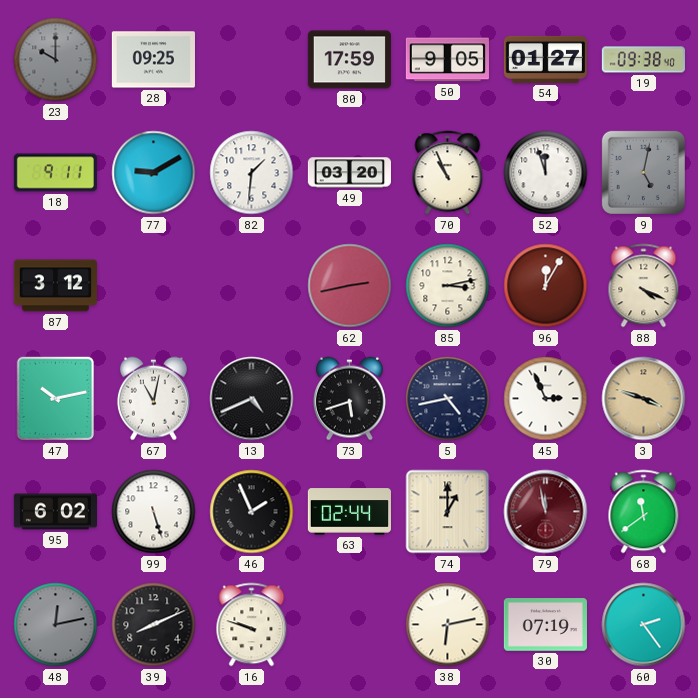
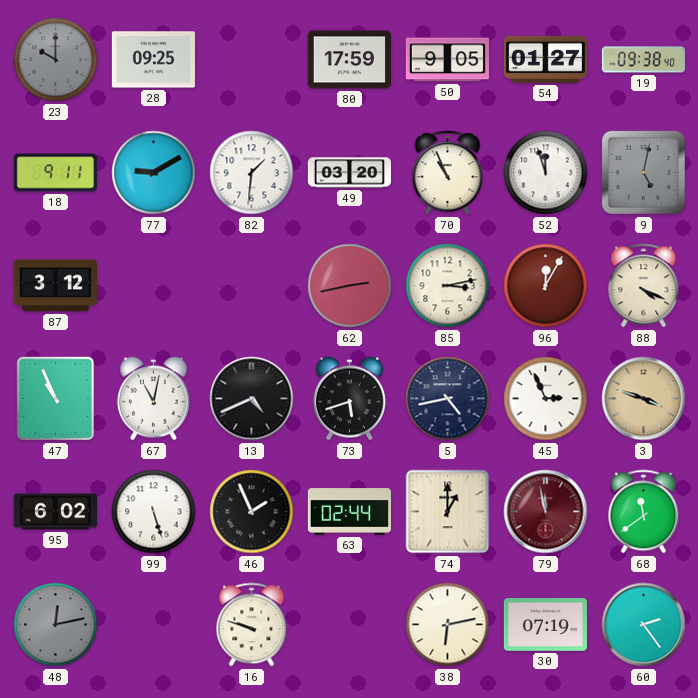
47: 10:13 -> 10:56
39: 8:11 -> none
